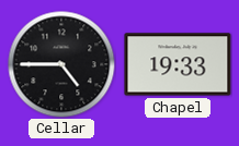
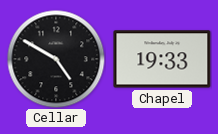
Cellar: 4:45 -> 4:50
